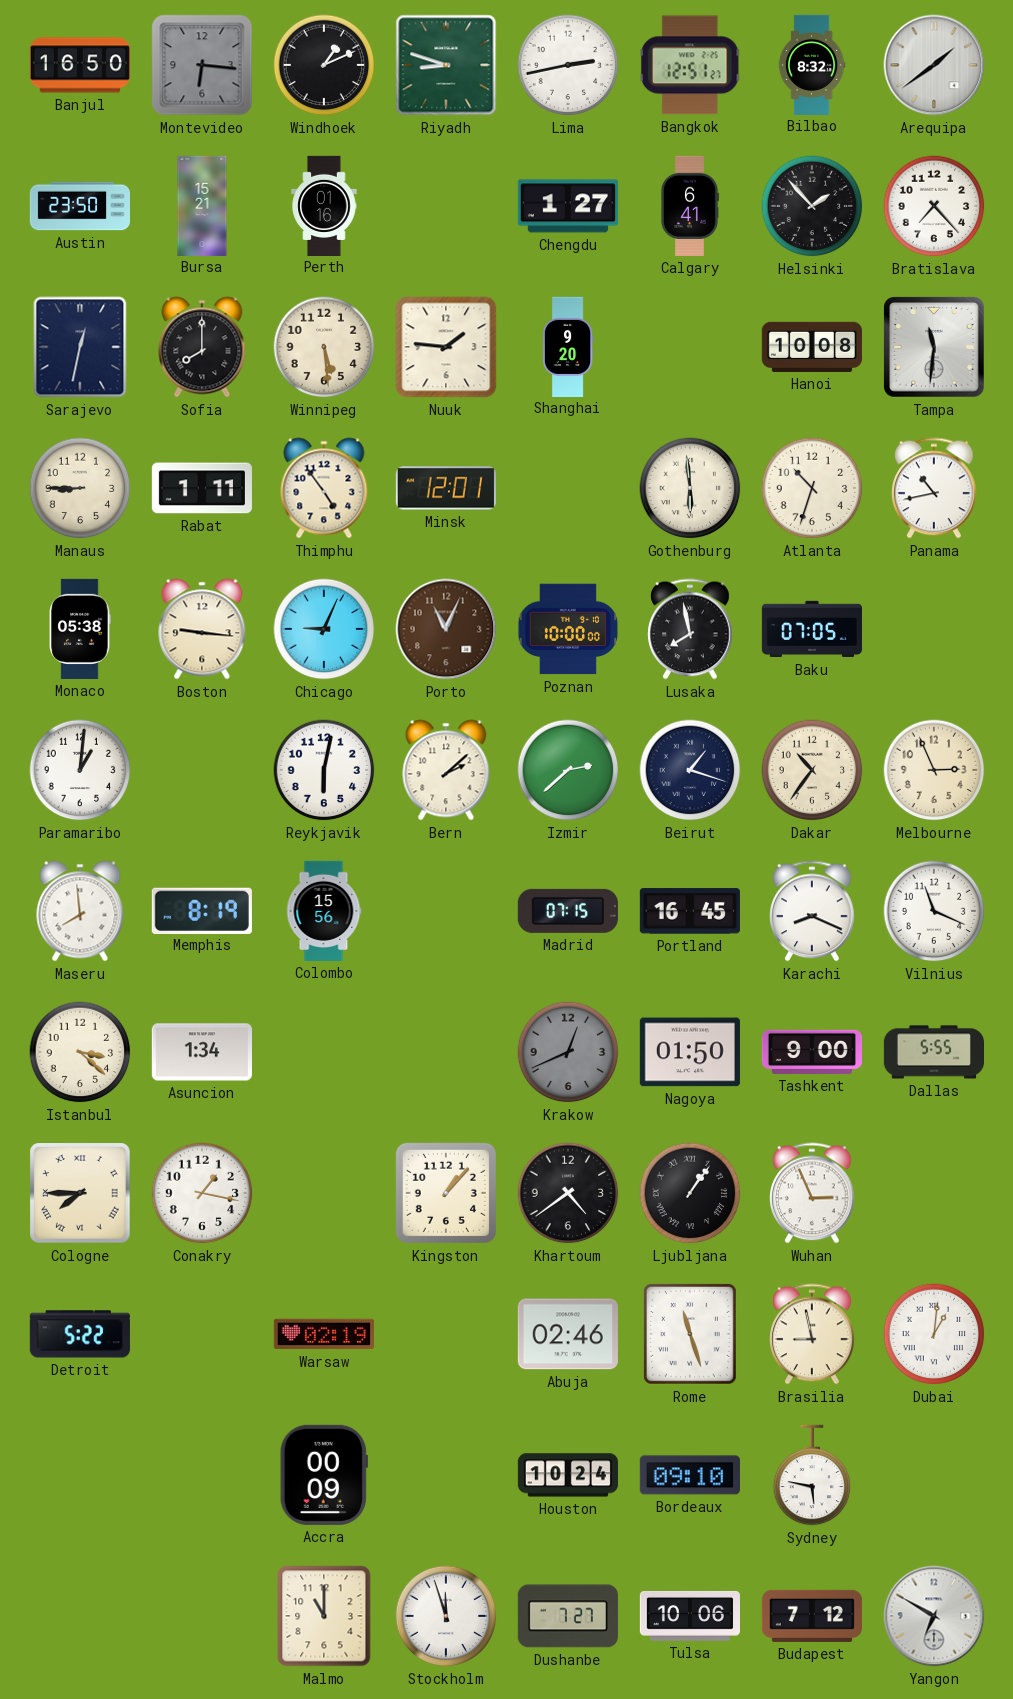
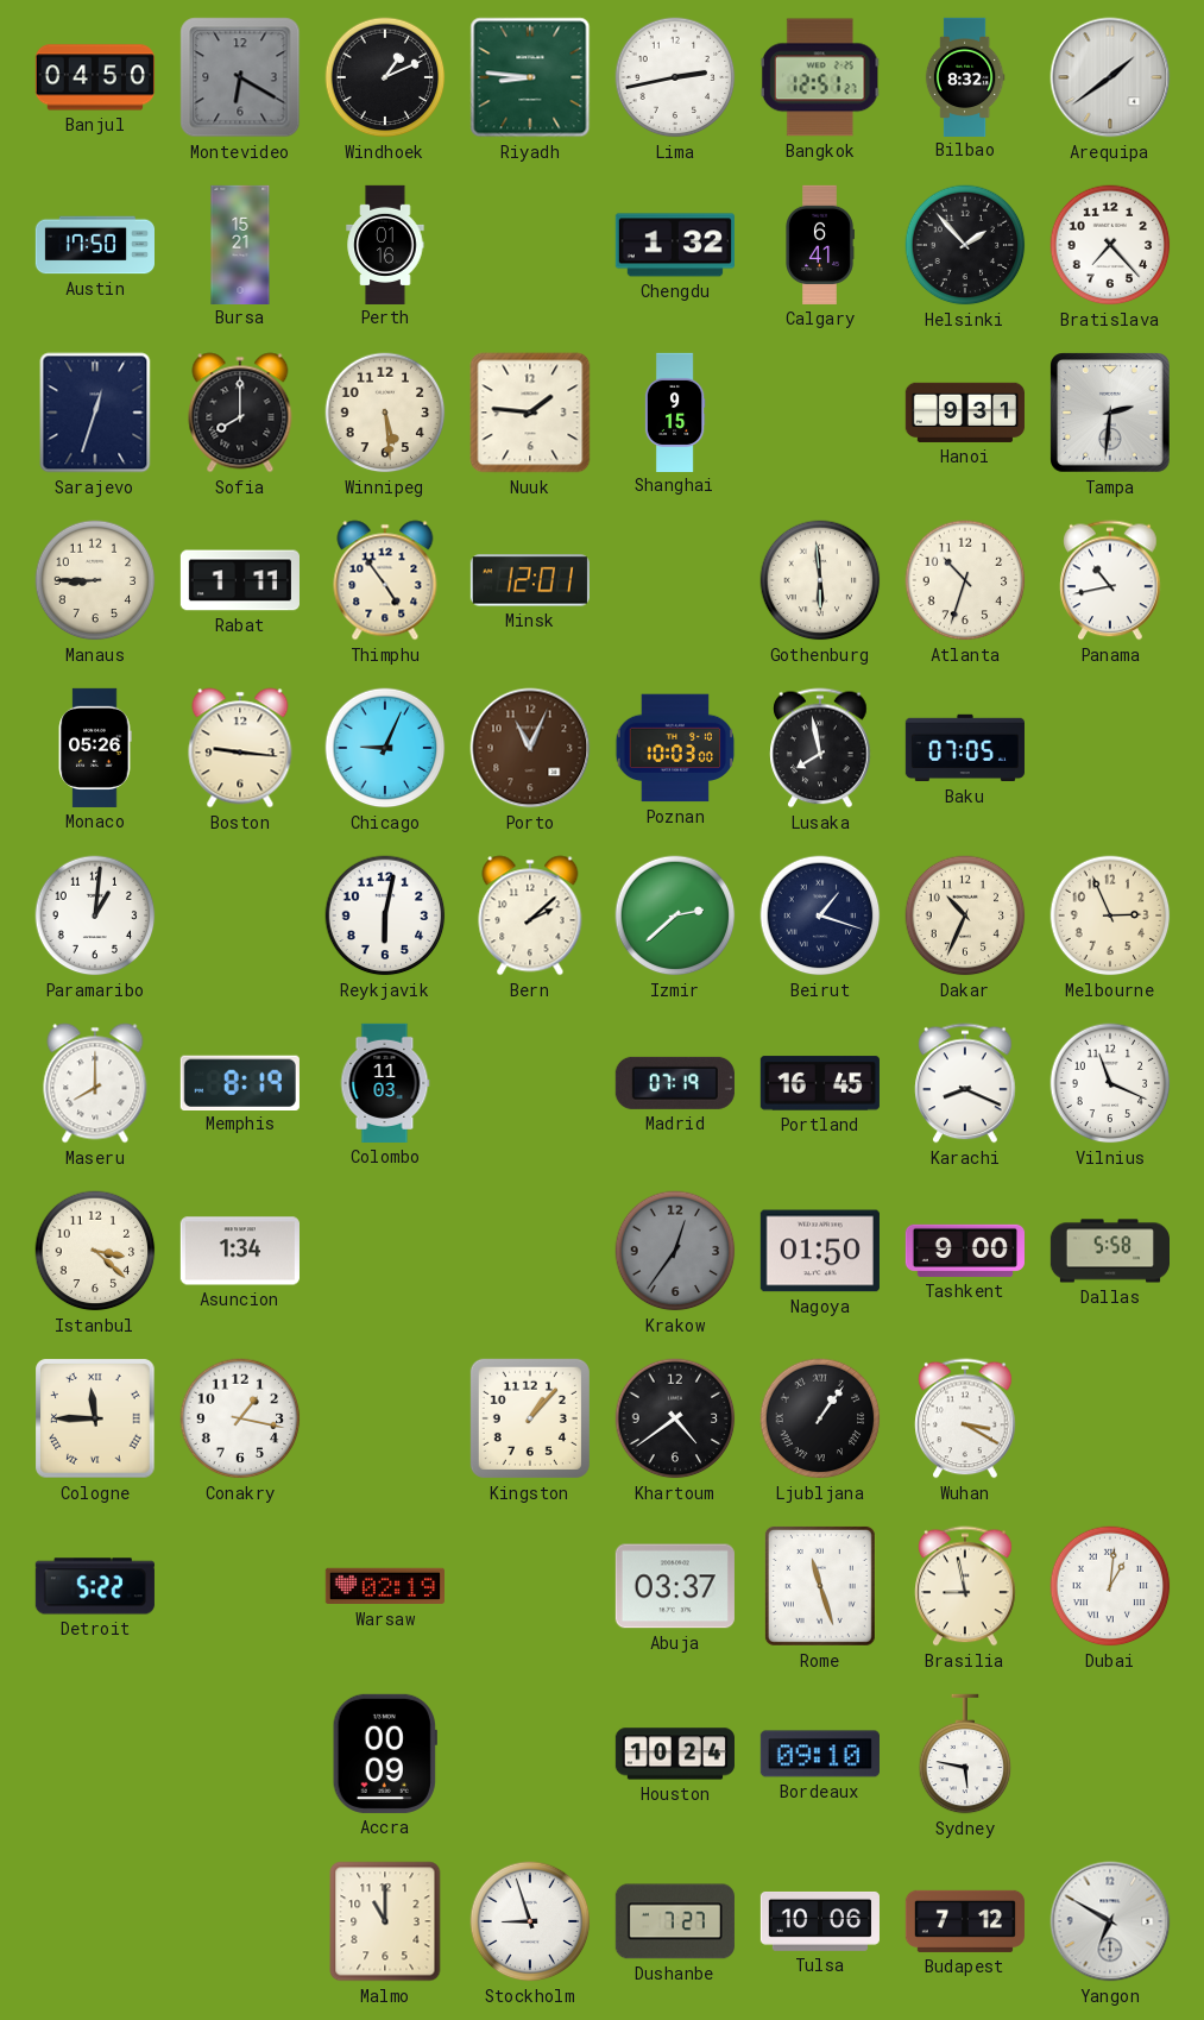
Banjul: 16:50 -> 04:50
Montevideo: 6:16 -> 6:20
Riyadh: 8:48 -> 8:46
Austin: 23:50 -> 17:50
Chengdu: 1:27 -> 1:32
Sarajevo: 12:32 -> 12:33
Shanghai: 9:20 -> 9:15
Hanoi: 10:08 -> 9:31
Tampa: 11:31 -> 2:31
Monaco: 05:38 -> 05:26
Poznan: 10:00 -> 10:03
Dakar: 10:36 -> 10:34
Maseru: 7:59 -> 8:00
Colombo: 15:56 -> 11:03
Madrid: 07:15 -> 07:19
Krakow: 12:41 -> 12:36
Dallas: 5:55 -> 5:58
Cologne: 7:45 -> 11:45
Wuhan: 2:56 -> 3:20
Abuja: 02:46 -> 03:37
Stockholm: 11:57 -> 8:57
